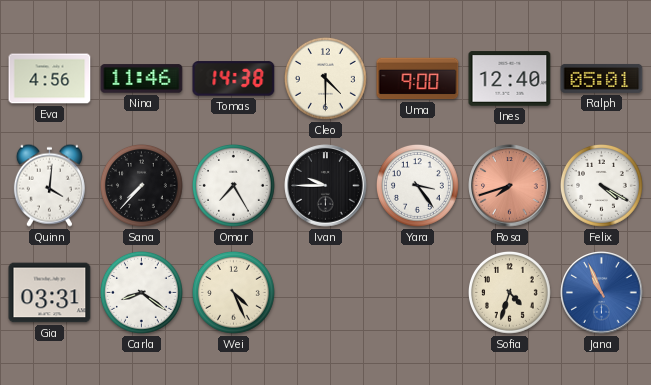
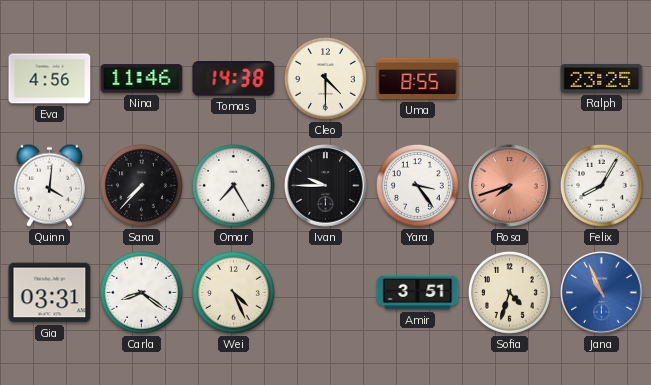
Uma: 9:00 -> 8:55
Ines: 12:40 -> none
Ralph: 05:01 -> 23:25
Felix: 4:20 -> 8:05
Amir: none -> 3:51
